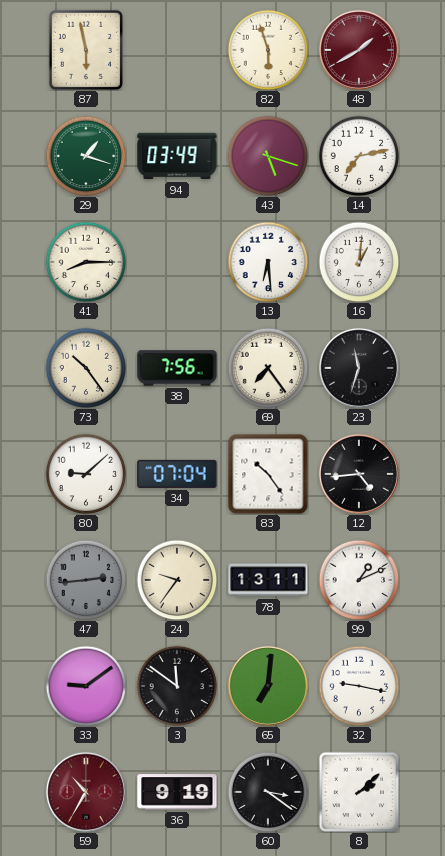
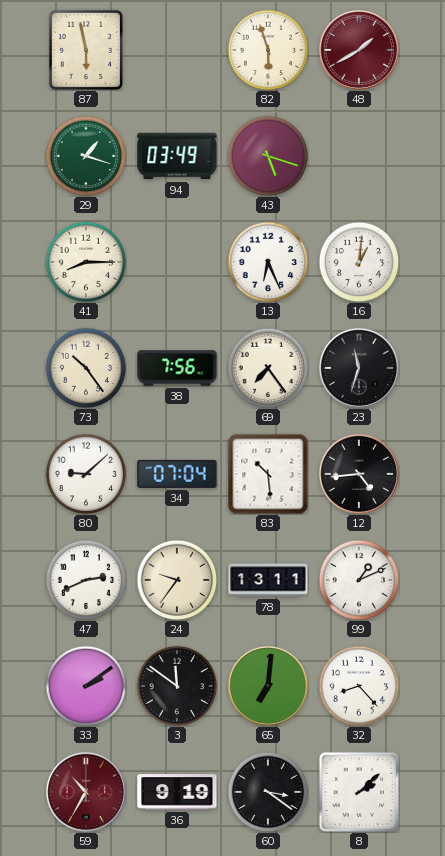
14: 7:13 -> none
13: 6:29 -> 6:26
83: 10:24 -> 10:29
47: 2:44 -> 2:41
47 dial: grey -> white
33: 9:09 -> 2:09
32: 9:17 -> 8:23
